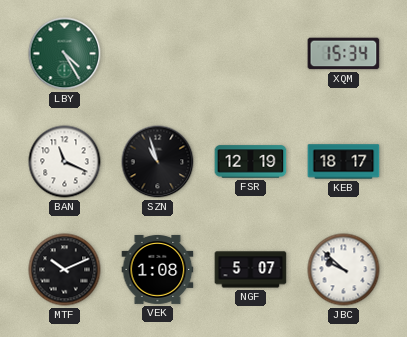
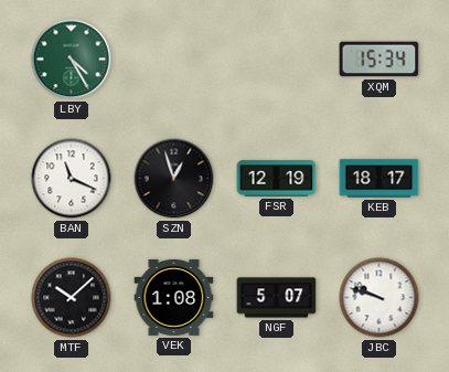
SZN: 10:57 -> 12:57
MTF: 10:11 -> 10:08
JBC: 9:52 -> 9:48
